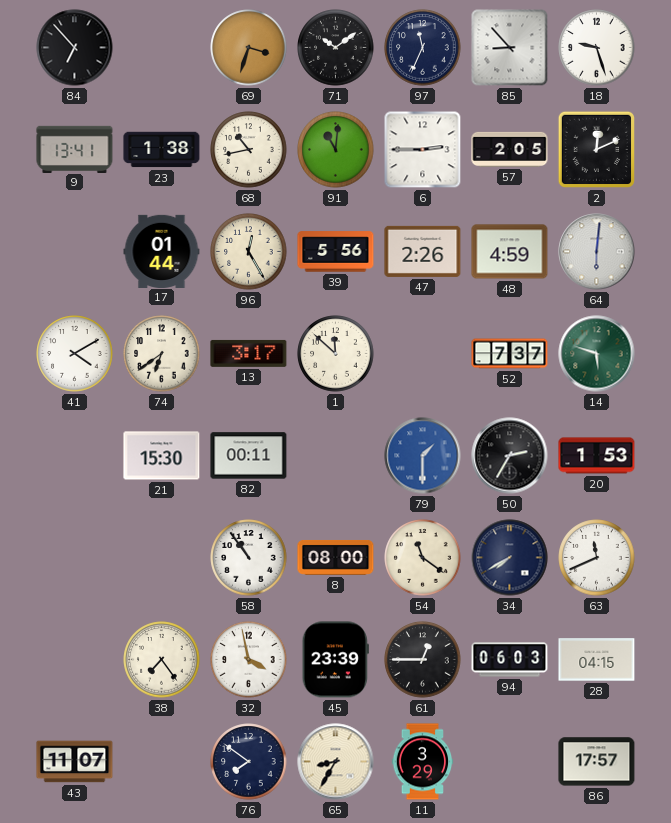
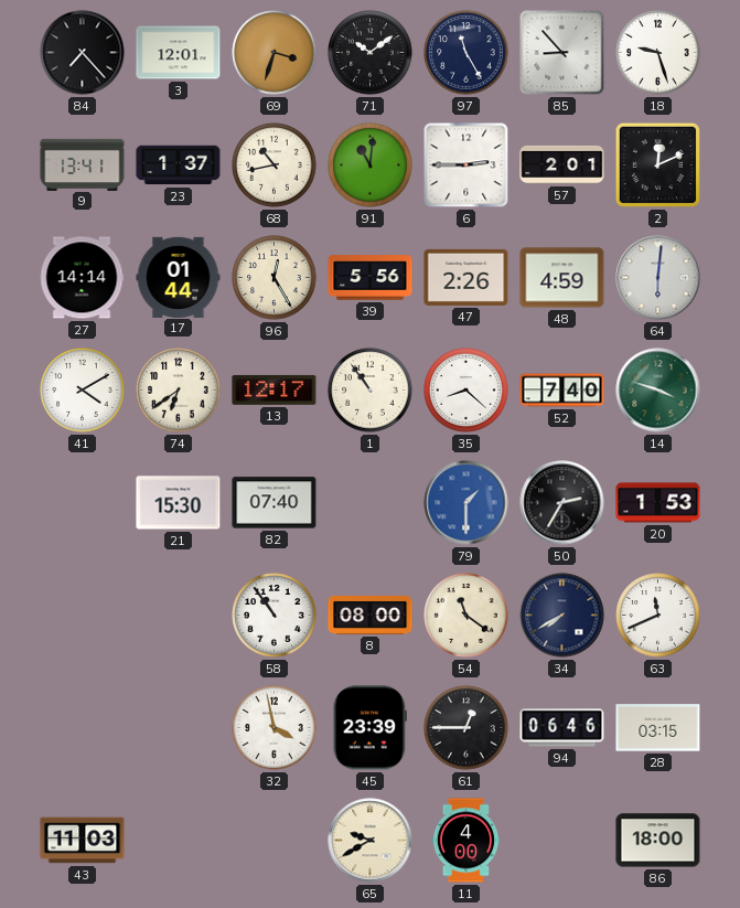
84: 6:53 -> 7:23
3: none -> 12:01
97: 11:34 -> 11:25
23: 1:38 -> 1:37
57: 2:05 -> 2:01
27: none -> 14:14
13: 3:17 -> 12:17
1: 11:52 -> 10:54
35: none -> 8:22
52: 7:37 -> 7:40
14: 5:48 -> 3:48
82: 00:11 -> 07:40
38: 7:24 -> none
94: 06:03 -> 06:46
28: 04:15 -> 03:15
43: 11:07 -> 11:03
76: 7:51 -> none
65: 8:35 -> 9:40
11: 3:29 -> 4:00
86: 17:57 -> 18:00
